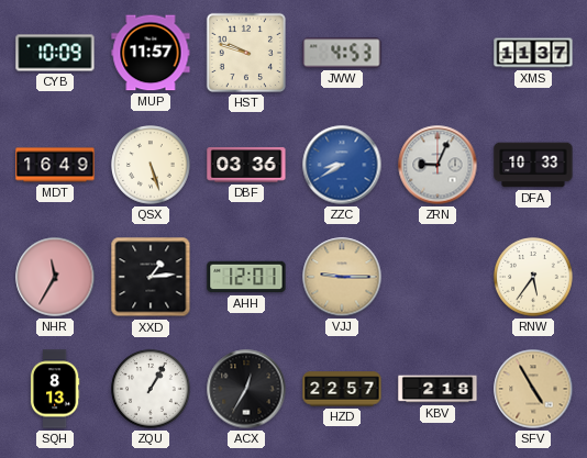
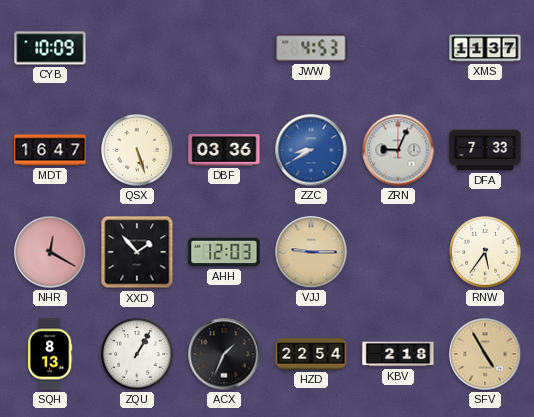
MUP: 11:57 -> none
HST: 9:48 -> none
MDT: 16:49 -> 16:47
DFA: 10:33 -> 7:33
NHR: 11:35 -> 12:20
XXD: 1:14 -> 1:53
AHH: 12:01 -> 12:03
ACX: 12:35 -> 1:34
HZD: 22:57 -> 22:54
